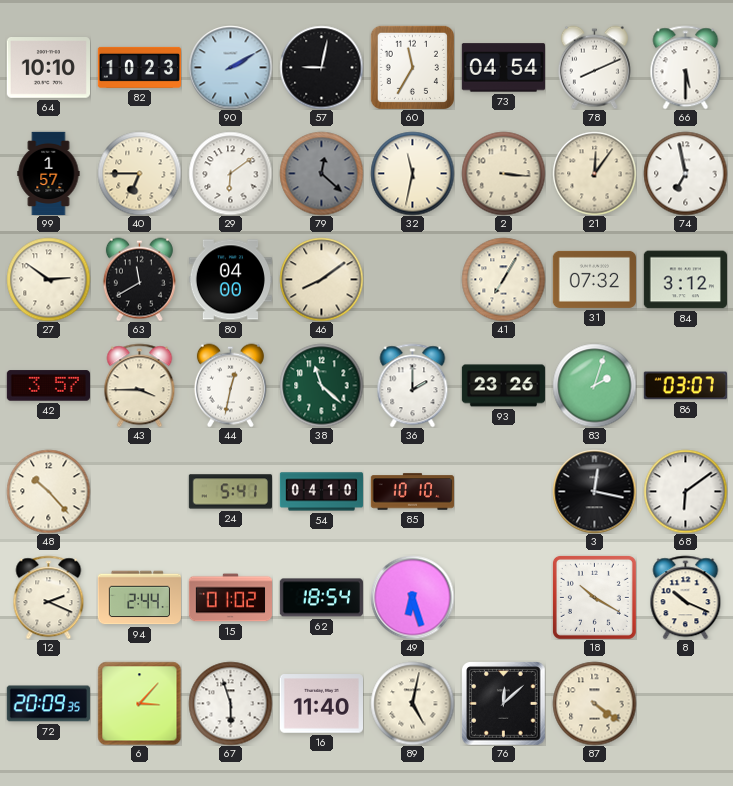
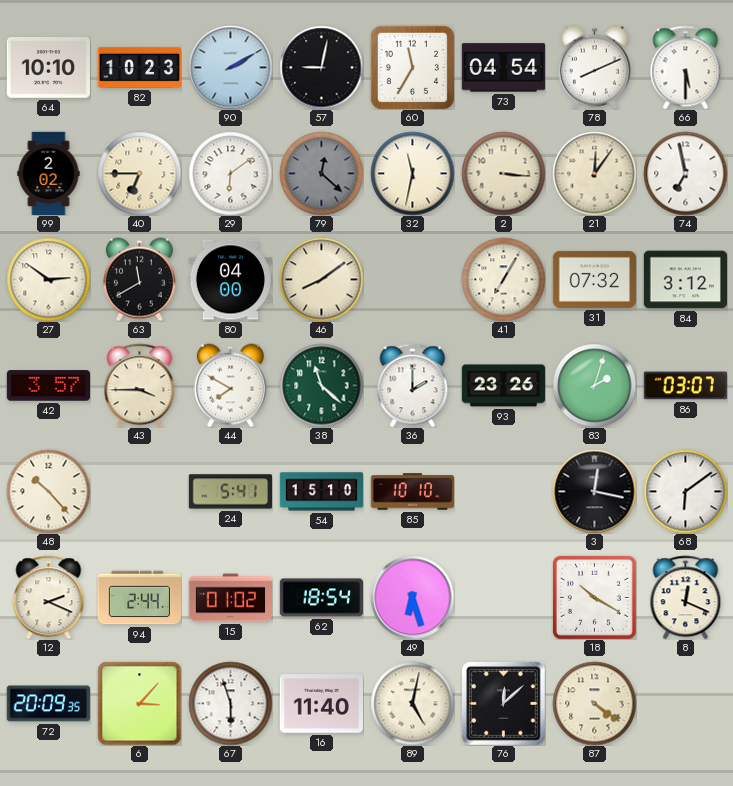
99: 1:57 -> 2:02
44: 12:32 -> 7:50
54: 04:10 -> 15:10
8: 10:19 -> 12:19
